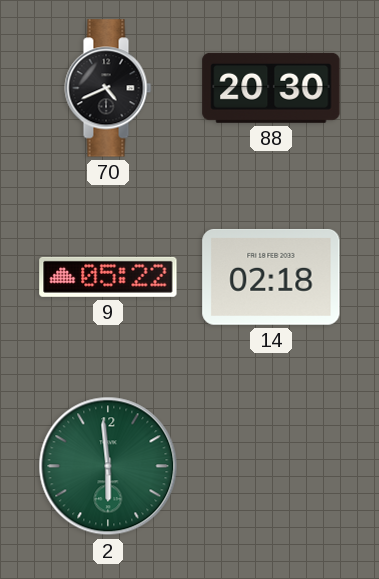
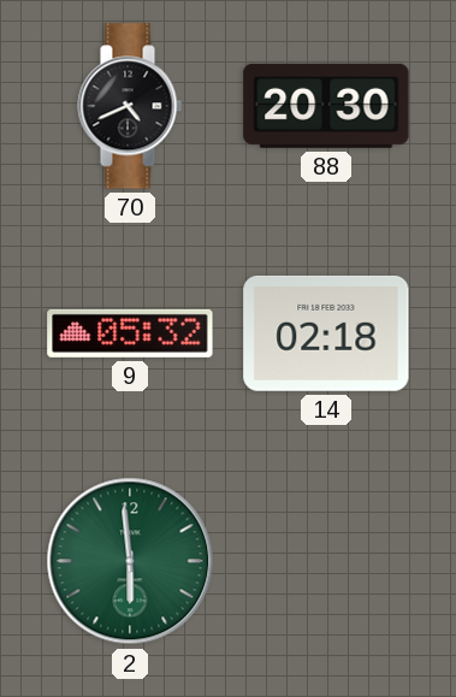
9: 05:22 -> 05:32
